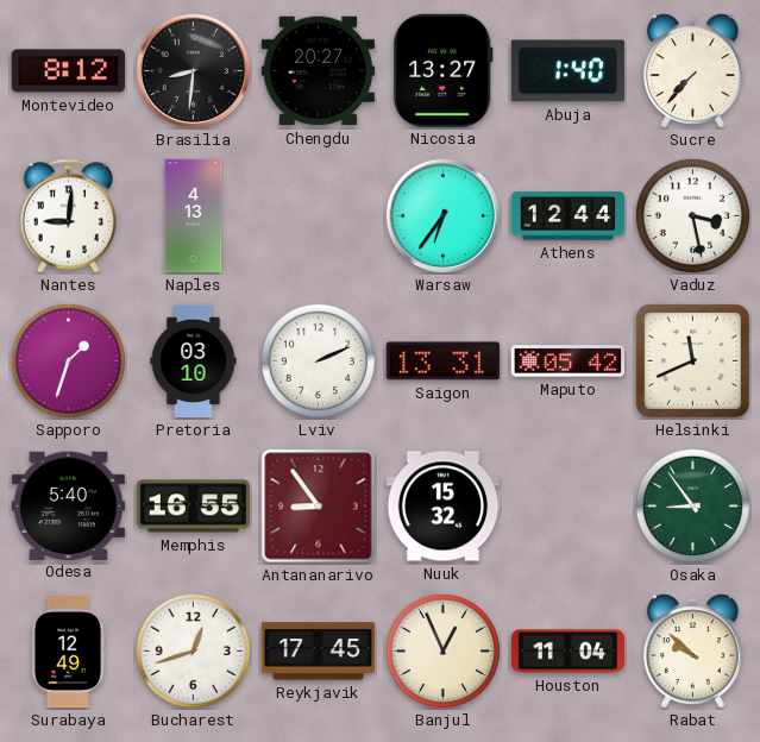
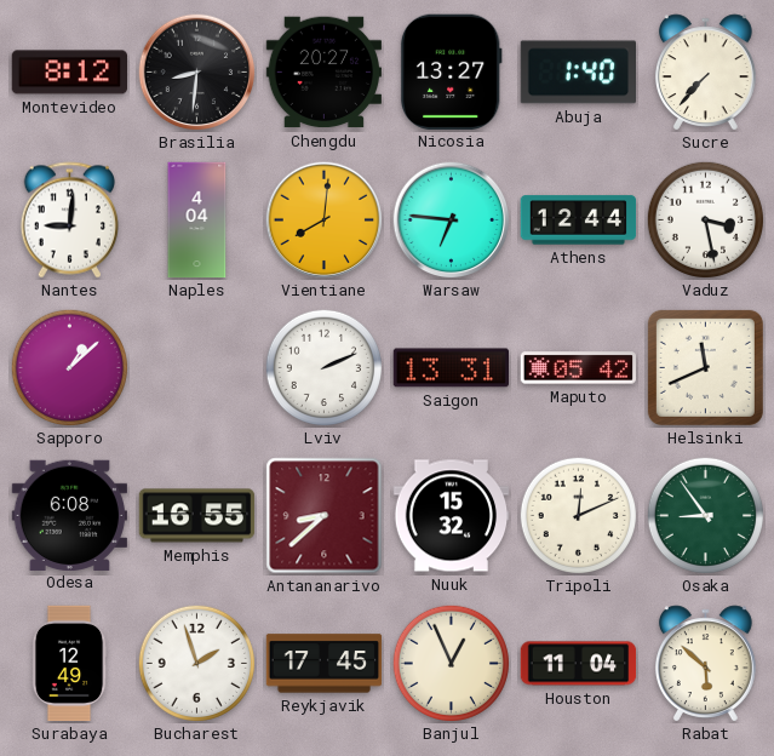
Naples: 4:13 -> 4:04
Vientiane: none -> 8:01
Warsaw: 6:36 -> 6:46
Sapporo: 1:33 -> 1:08
Pretoria: 03:10 -> none
Odesa: 5:40 -> 6:08
Antananarivo: 8:54 -> 8:38
Tripoli: none -> 12:11
Bucharest: 12:42 -> 1:57
Rabat: 9:52 -> 5:52
